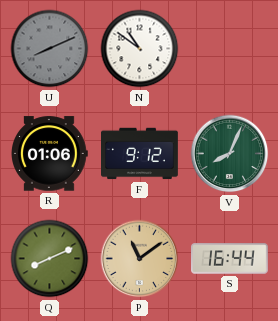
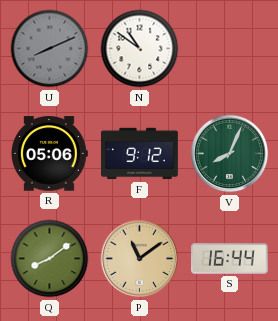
R: 01:06 -> 05:06
Q: 8:11 -> 8:09
